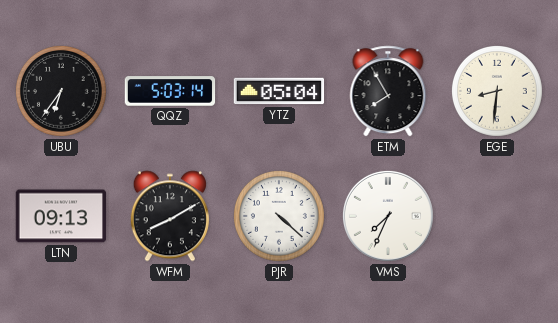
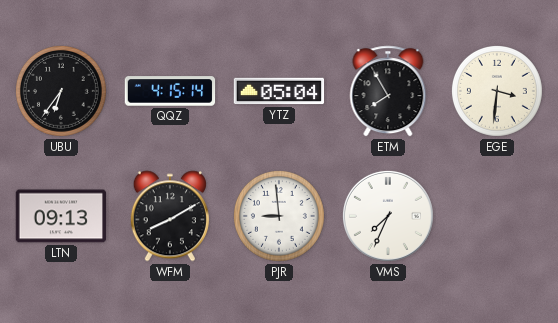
QQZ: 5:03 -> 4:15
EGE: 8:31 -> 3:31
PJR: 4:22 -> 8:59
